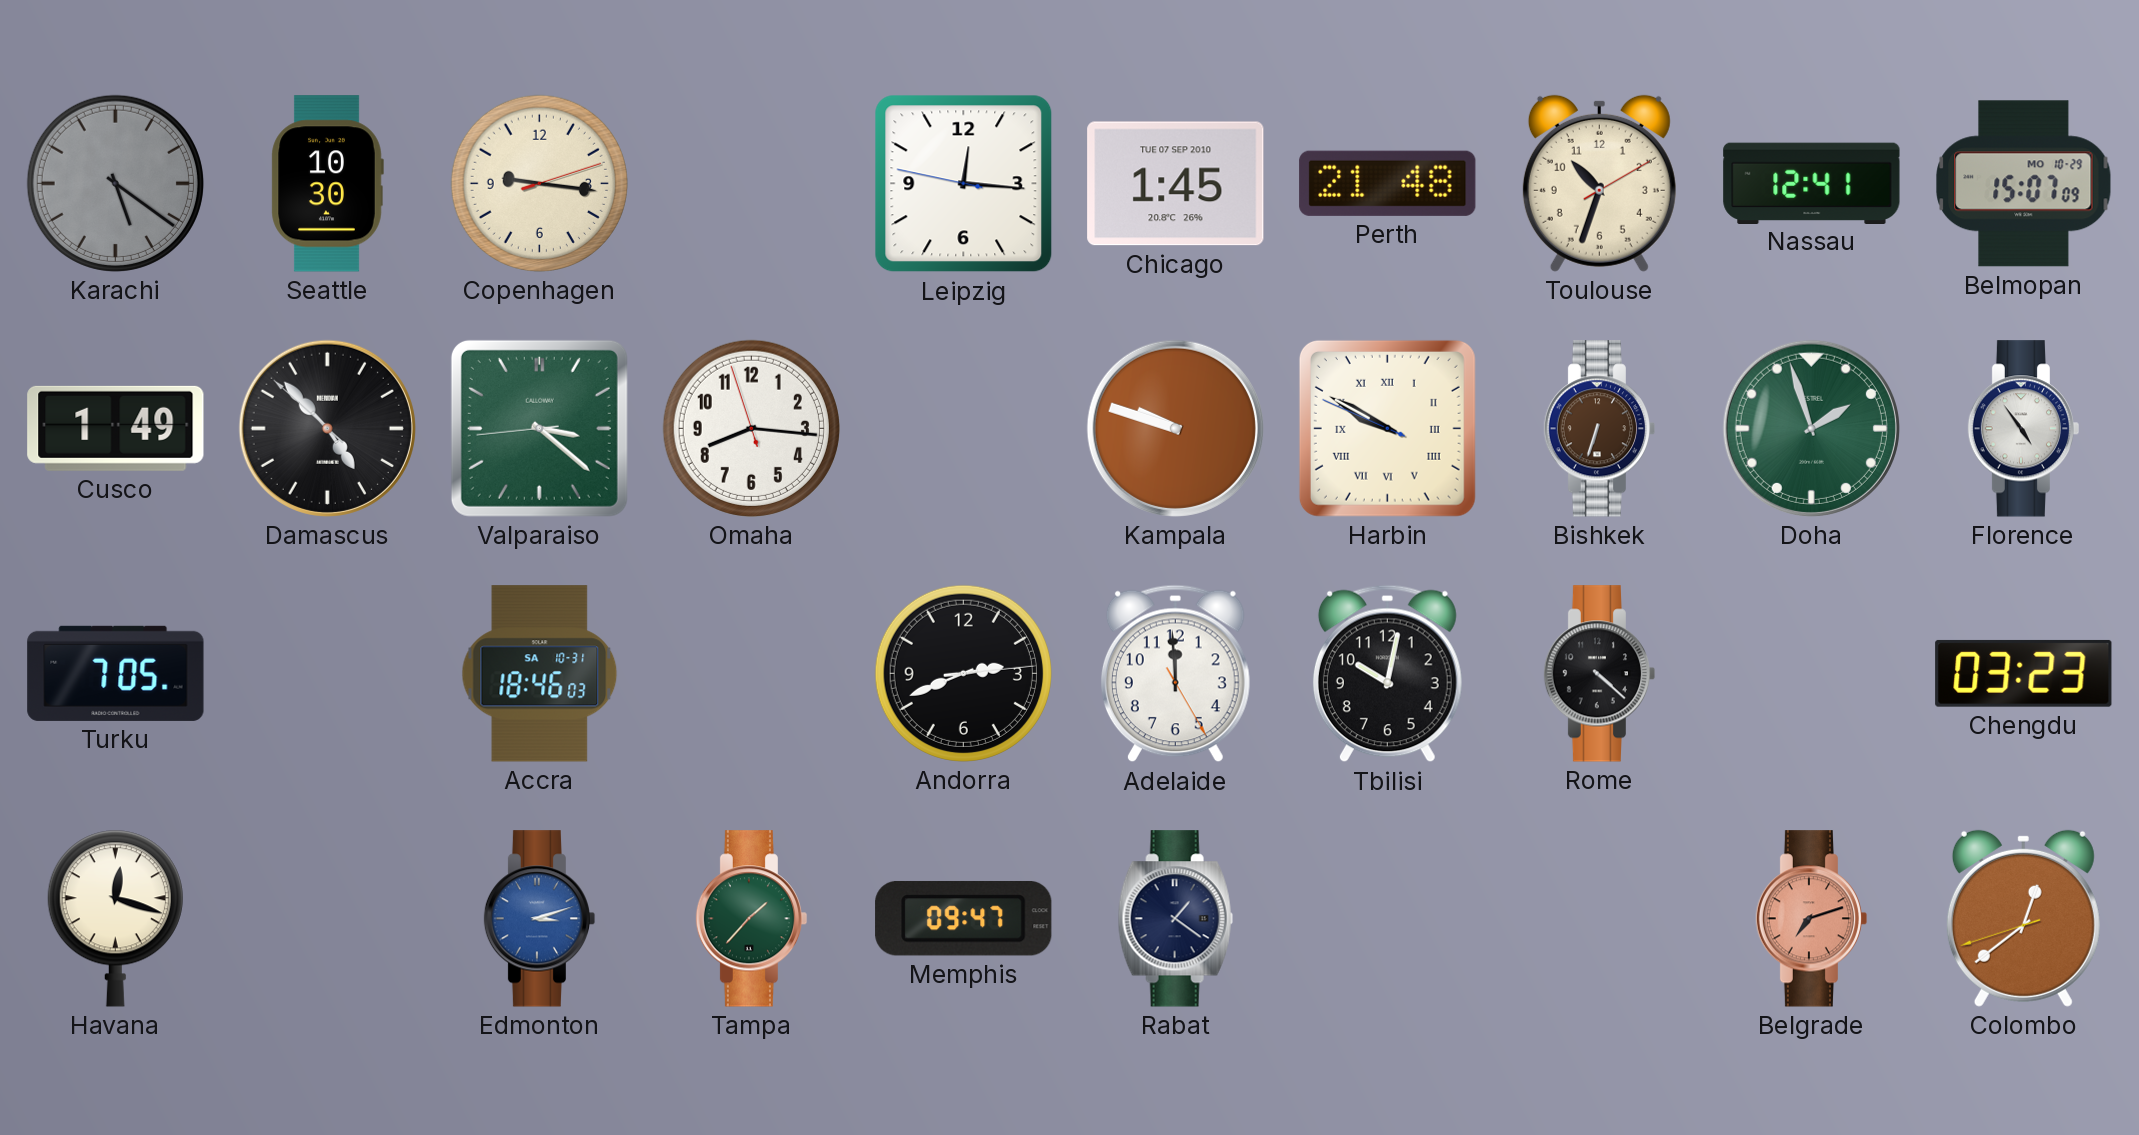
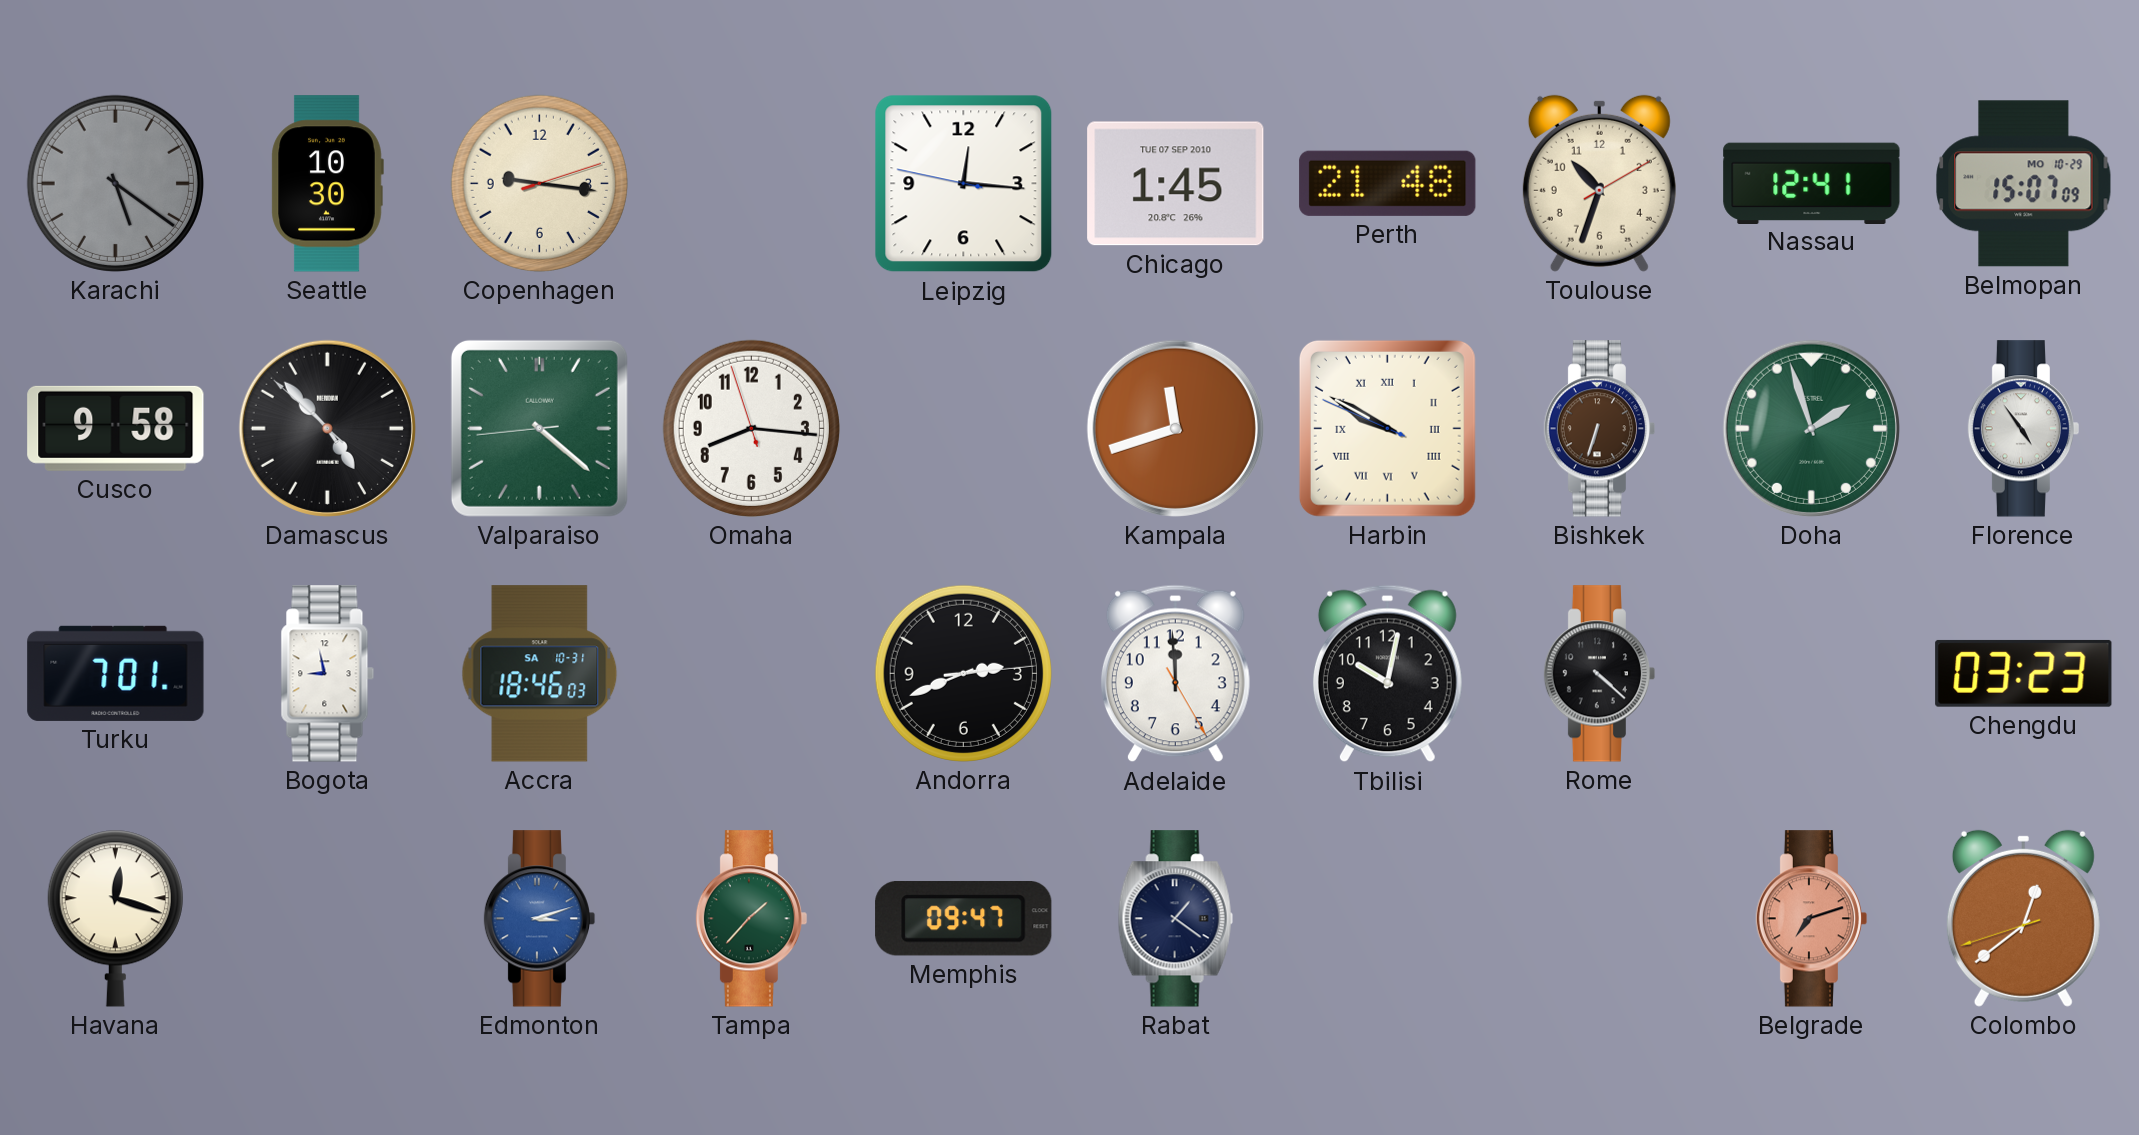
Cusco: 1:49 -> 9:58
Valparaiso: 3:21 -> 4:21
Kampala: 9:48 -> 11:42
Turku: 7:05 -> 7:01
Bogota: none -> 8:58
